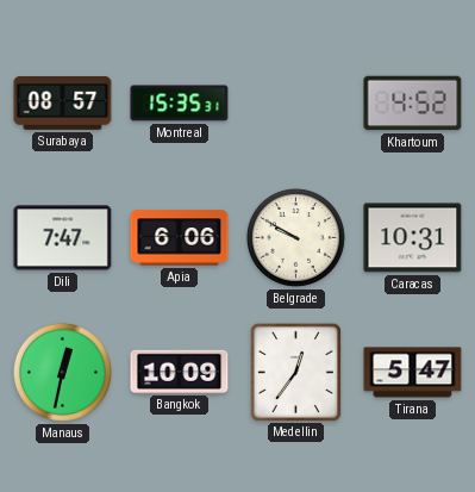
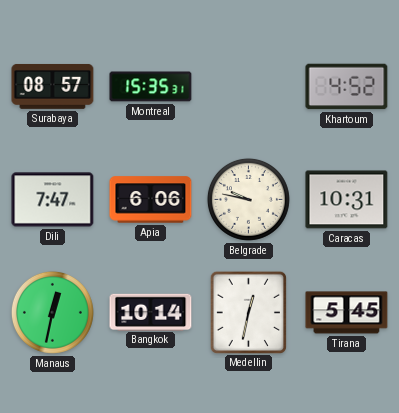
Belgrade: 9:50 -> 9:47
Bangkok: 10:09 -> 10:14
Medellin: 12:36 -> 12:32
Tirana: 5:47 -> 5:45
